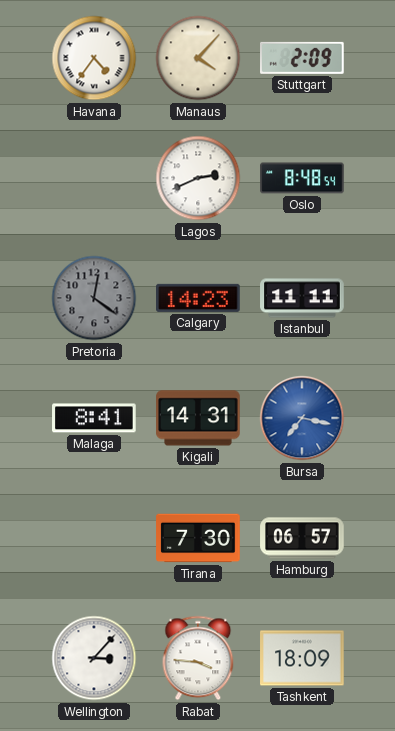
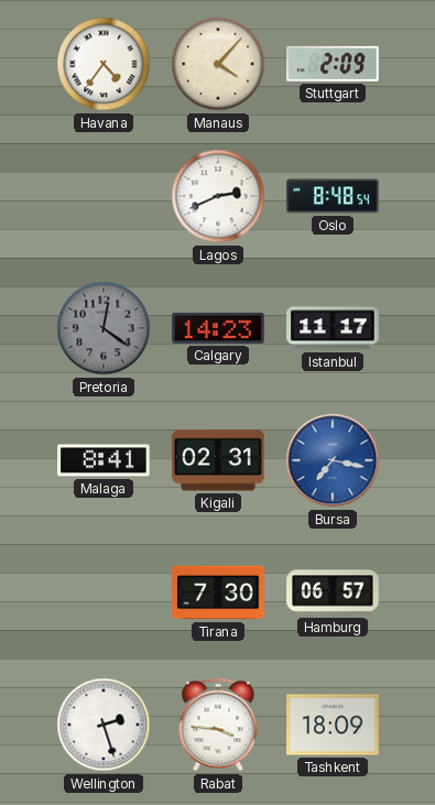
Istanbul: 11:11 -> 11:17
Kigali: 14:31 -> 02:31
Wellington: 3:07 -> 2:27
